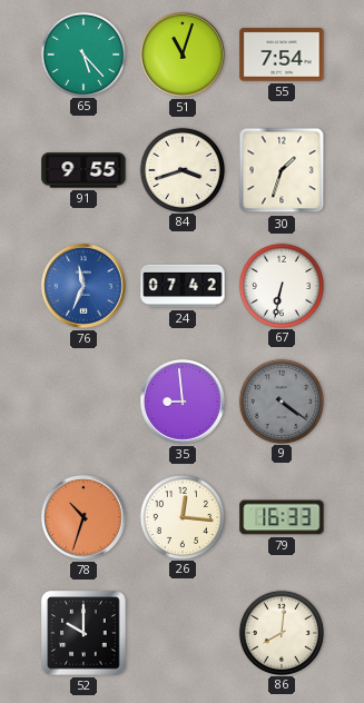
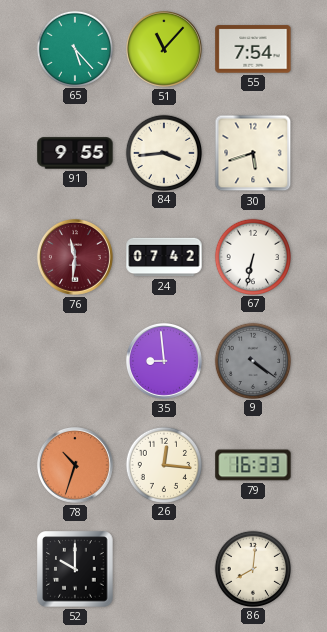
51: 11:03 -> 11:07
84: 3:42 -> 3:44
30: 1:33 -> 5:42
76: 11:34 -> 11:31
76 dial: blue -> burgundy
